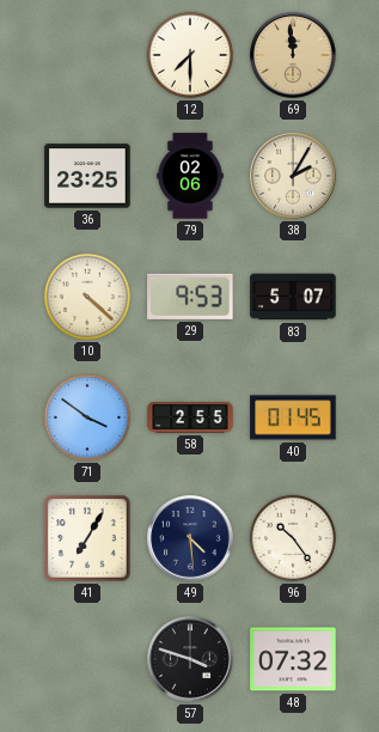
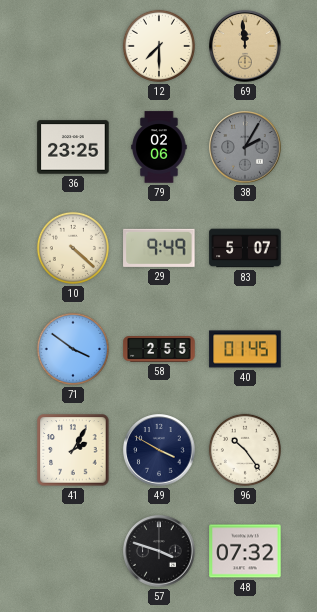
38 dial: cream -> grey
29: 9:53 -> 9:49
41: 7:05 -> 2:05
49: 4:29 -> 3:50
